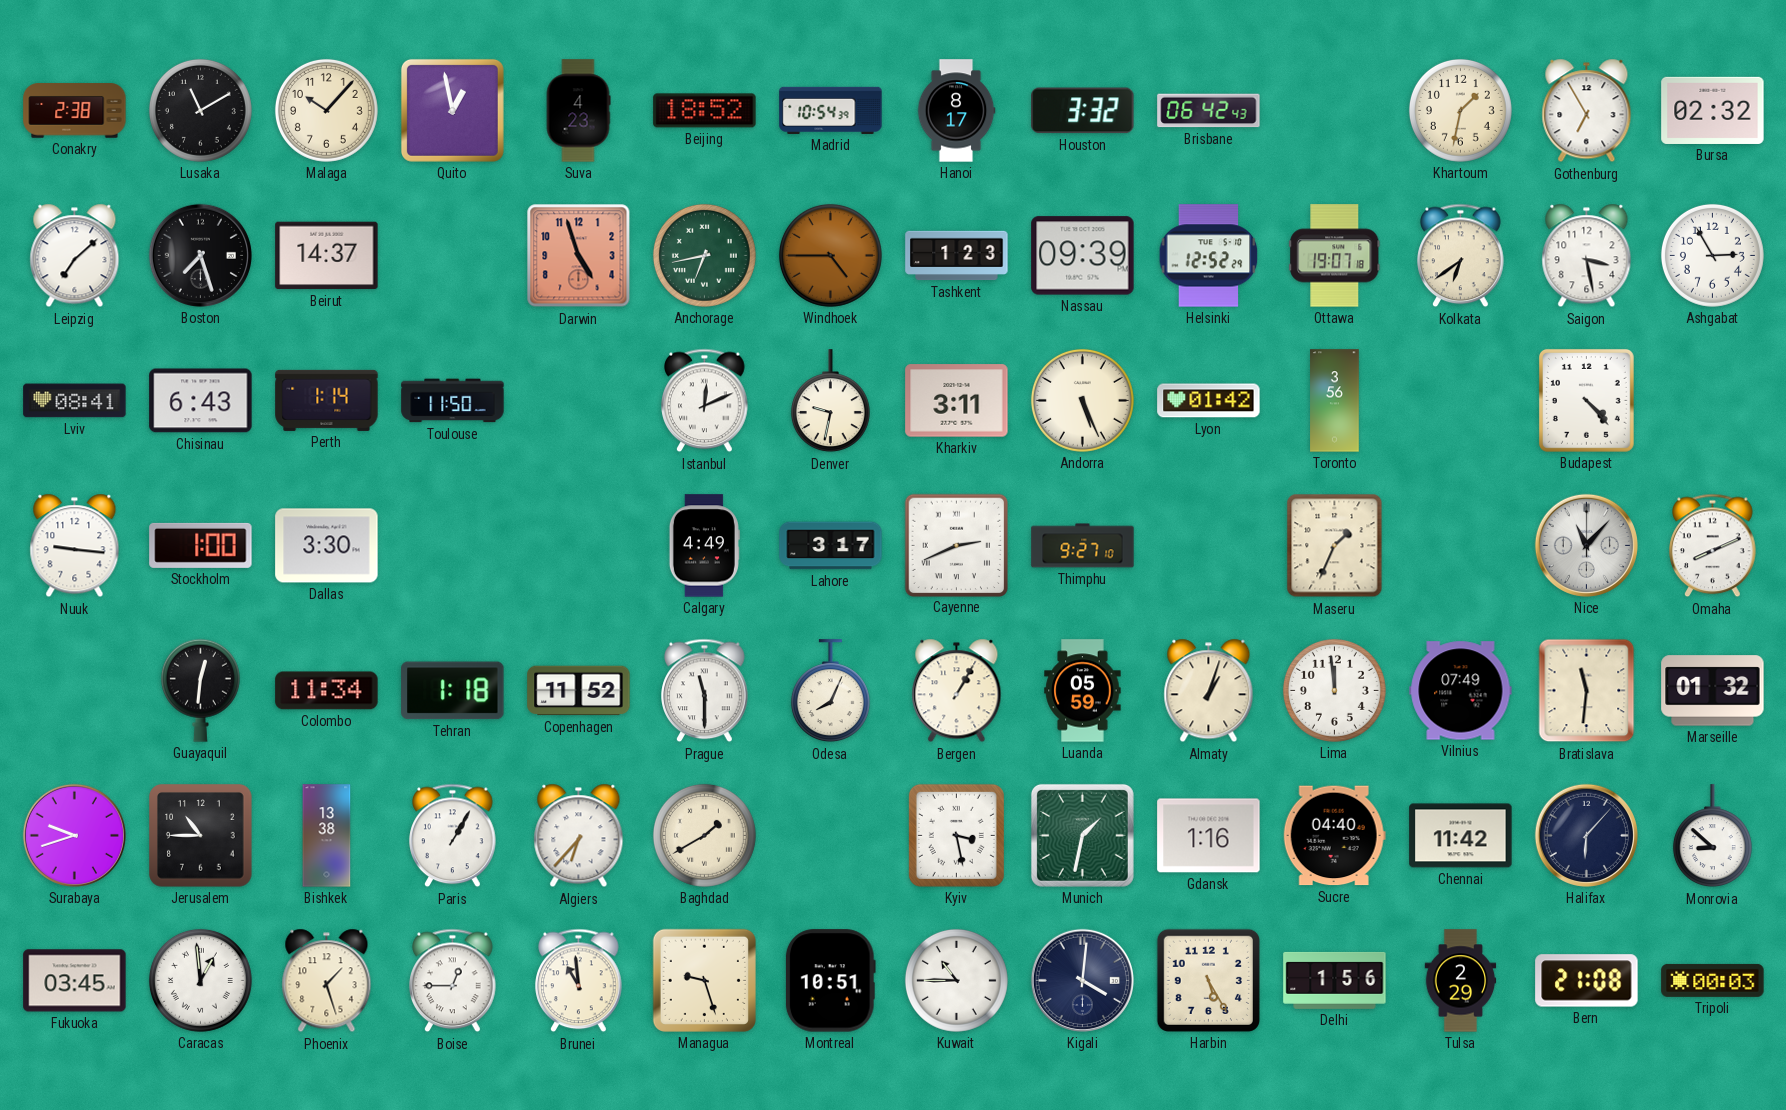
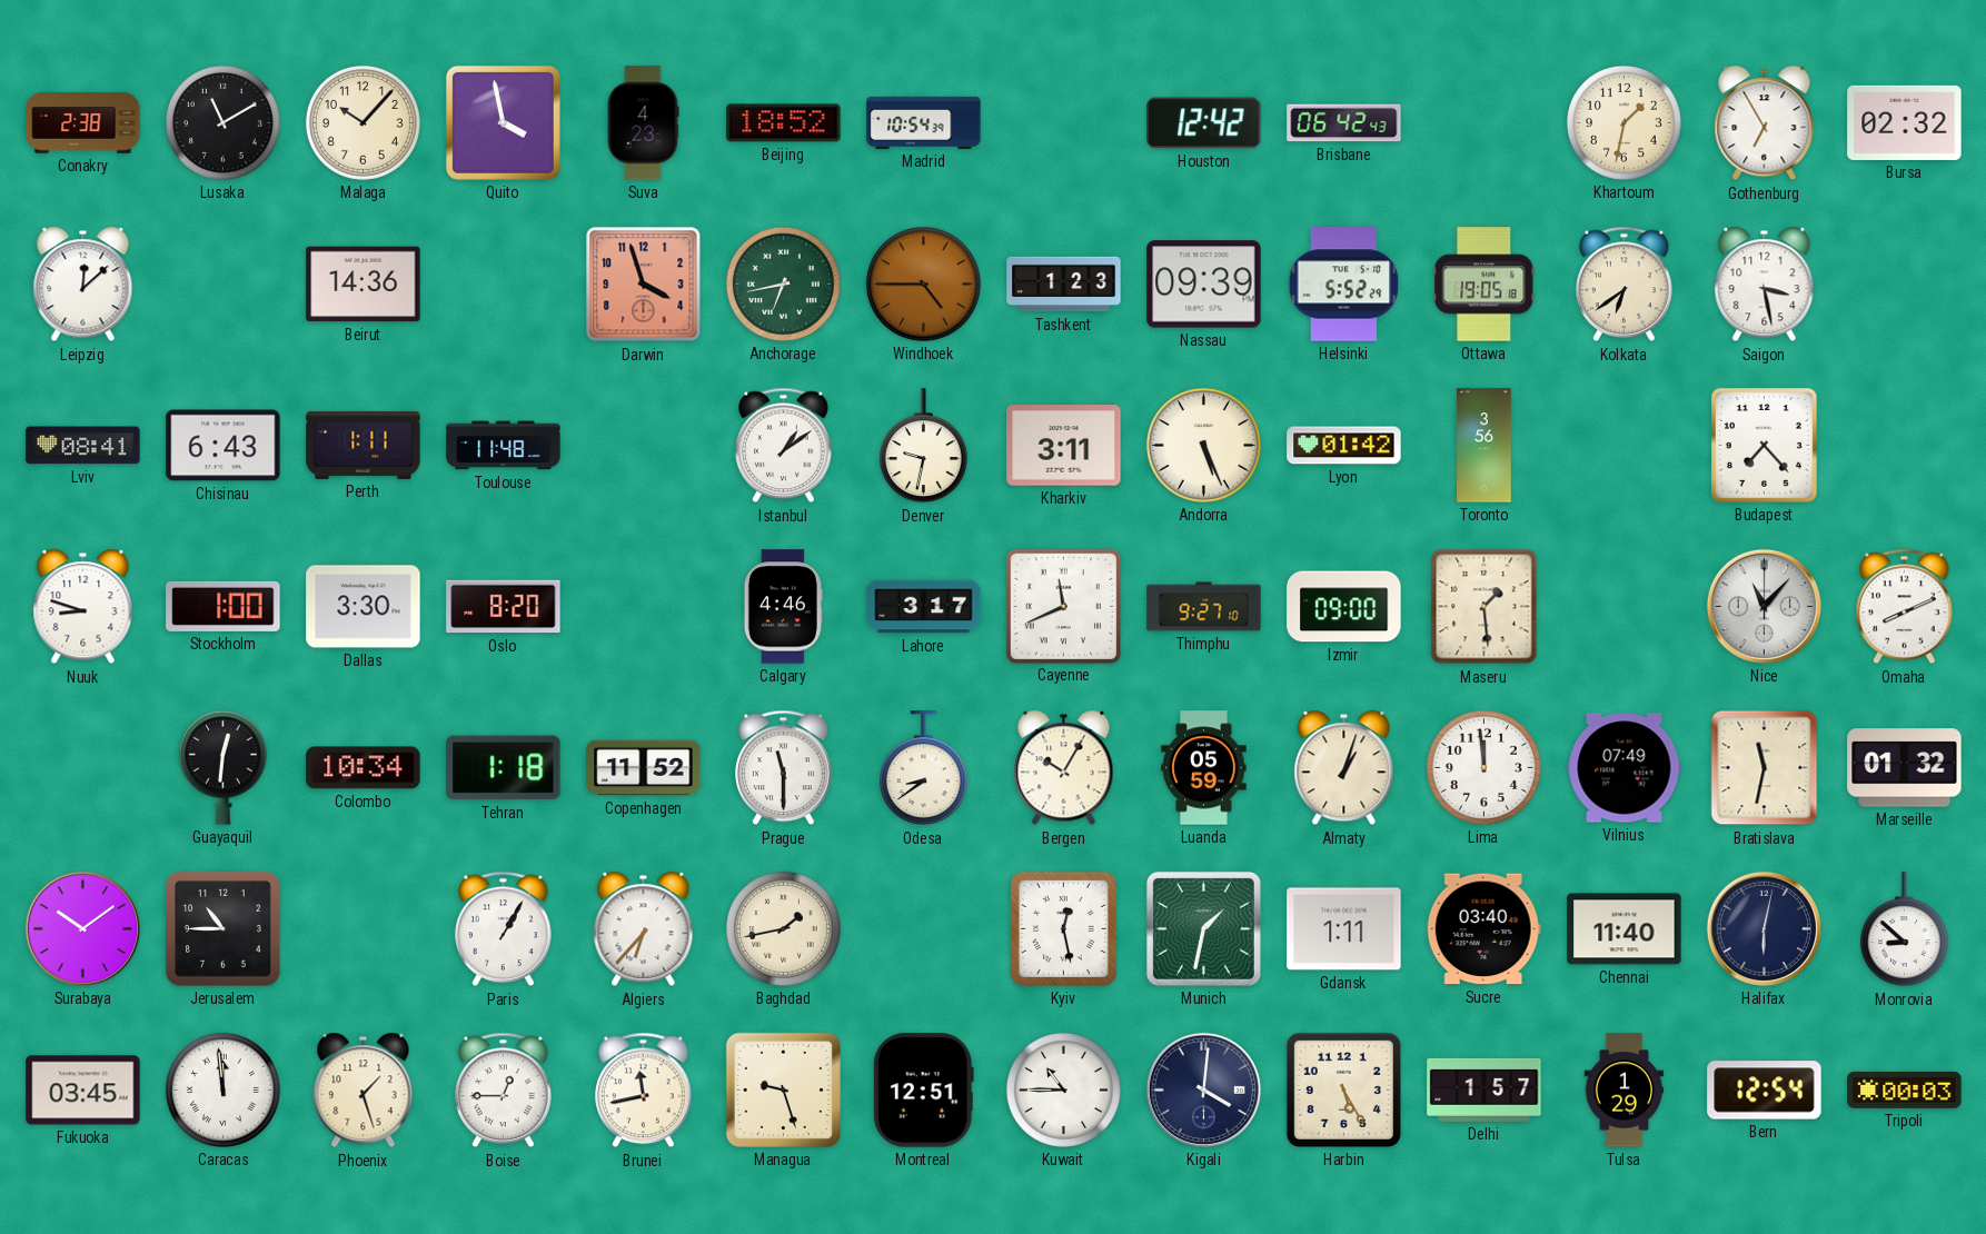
Quito: 12:58 -> 3:58
Hanoi: 8:17 -> none
Houston: 3:32 -> 12:42
Leipzig: 7:08 -> 12:08
Boston: 7:27 -> none
Beirut: 14:37 -> 14:36
Darwin: 4:57 -> 3:57
Helsinki: 12:52 -> 5:52
Ottawa: 19:07 -> 19:05
Ashgabat: 2:55 -> none
Perth: 1:14 -> 1:11
Toulouse: 11:50 -> 11:48
Istanbul: 12:11 -> 1:09
Budapest: 4:23 -> 7:23
Nuuk: 9:16 -> 8:48
Oslo: none -> 8:20
Calgary: 4:49 -> 4:46
Cayenne: 2:41 -> 11:41
Izmir: none -> 09:00
Maseru: 1:34 -> 1:29
Colombo: 11:34 -> 10:34
Odesa: 8:04 -> 8:39
Bergen: 1:05 -> 10:05
Bratislava: 11:31 -> 11:32
Surabaya: 9:42 -> 10:09
Bishkek: 13:38 -> none
Baghdad: 1:40 -> 1:43
Kyiv: 3:28 -> 12:28
Gdansk: 1:16 -> 1:11
Sucre: 04:40 -> 03:40
Chennai: 11:42 -> 11:40
Halifax: 6:07 -> 6:02
Caracas: 12:59 -> 11:59
Brunei: 10:59 -> 11:43
Montreal: 10:51 -> 12:51
Delhi: 1:56 -> 1:57
Tulsa: 2:29 -> 1:29
Bern: 21:08 -> 12:54
